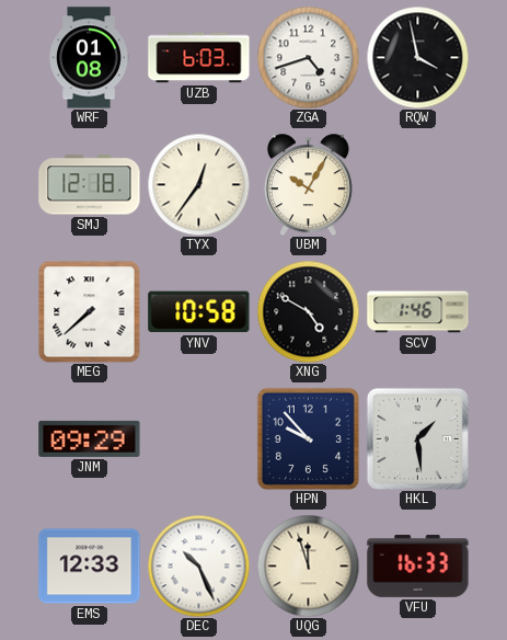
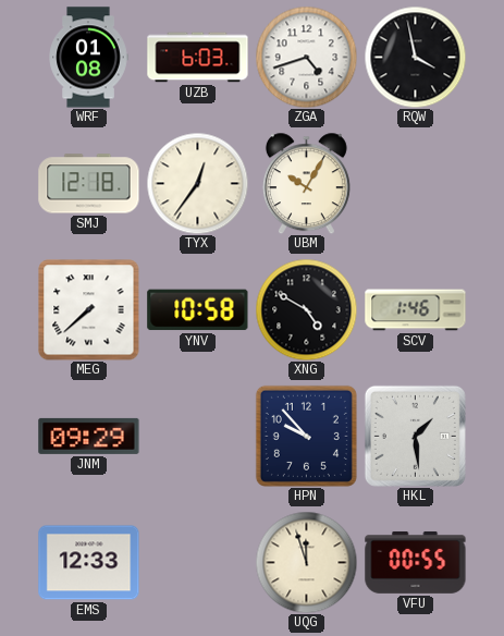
DEC: 10:26 -> none
VFU: 16:33 -> 00:55
